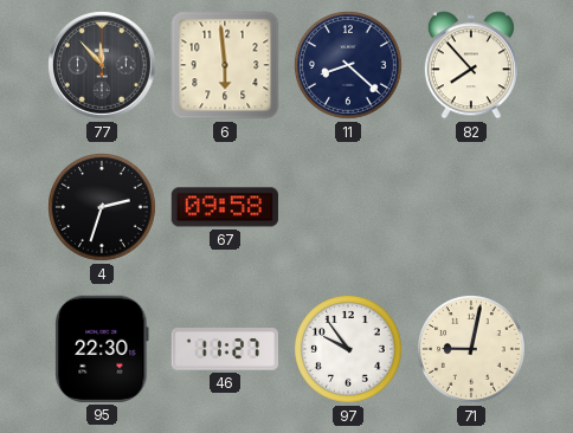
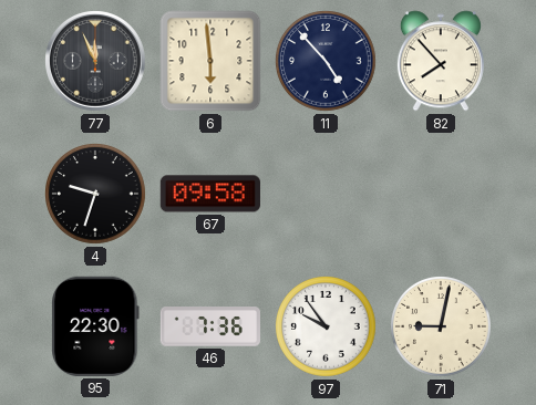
77: 11:53 -> 11:56
11: 8:22 -> 4:53
4: 2:33 -> 9:33
46: 11:27 -> 7:36
